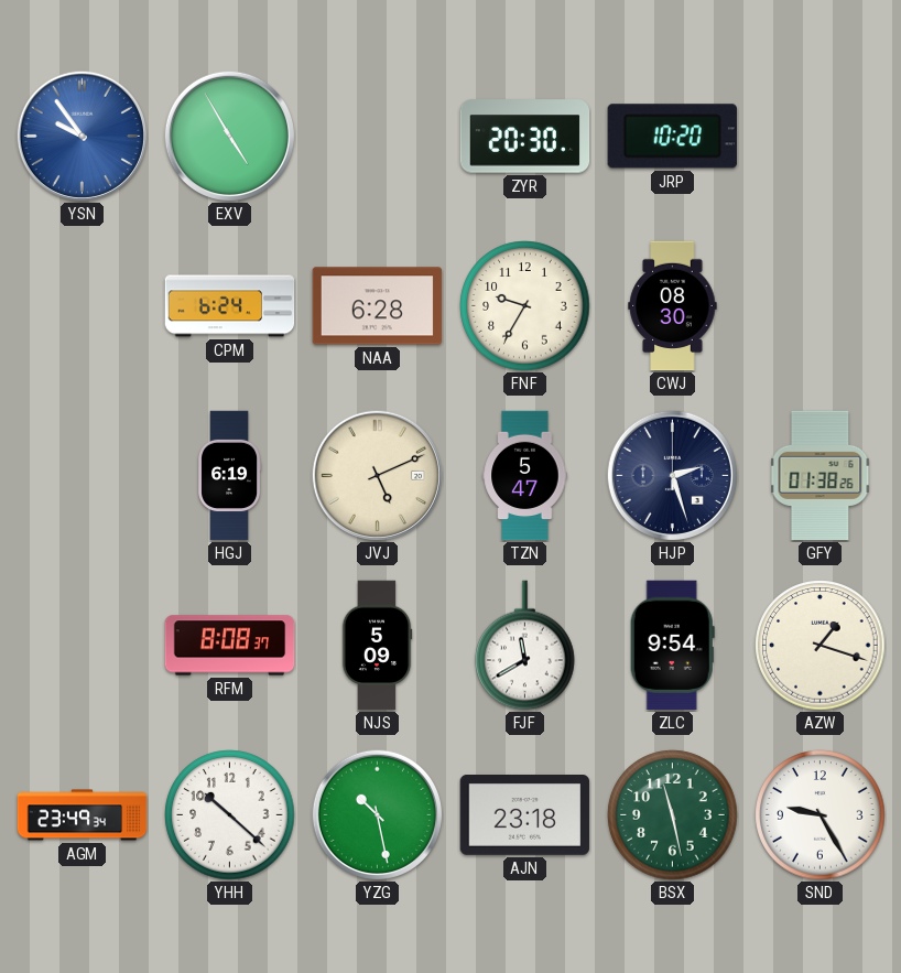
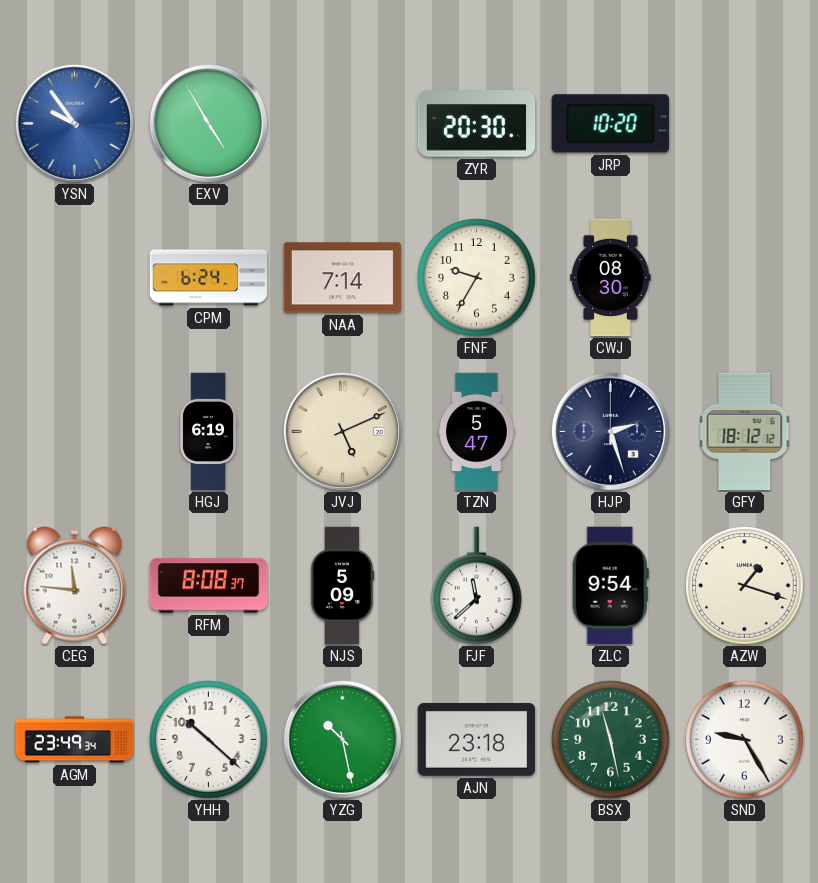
NAA: 6:28 -> 7:14
GFY: 01:38 -> 18:12
CEG: none -> 11:46
FJF: 11:40 -> 11:38
